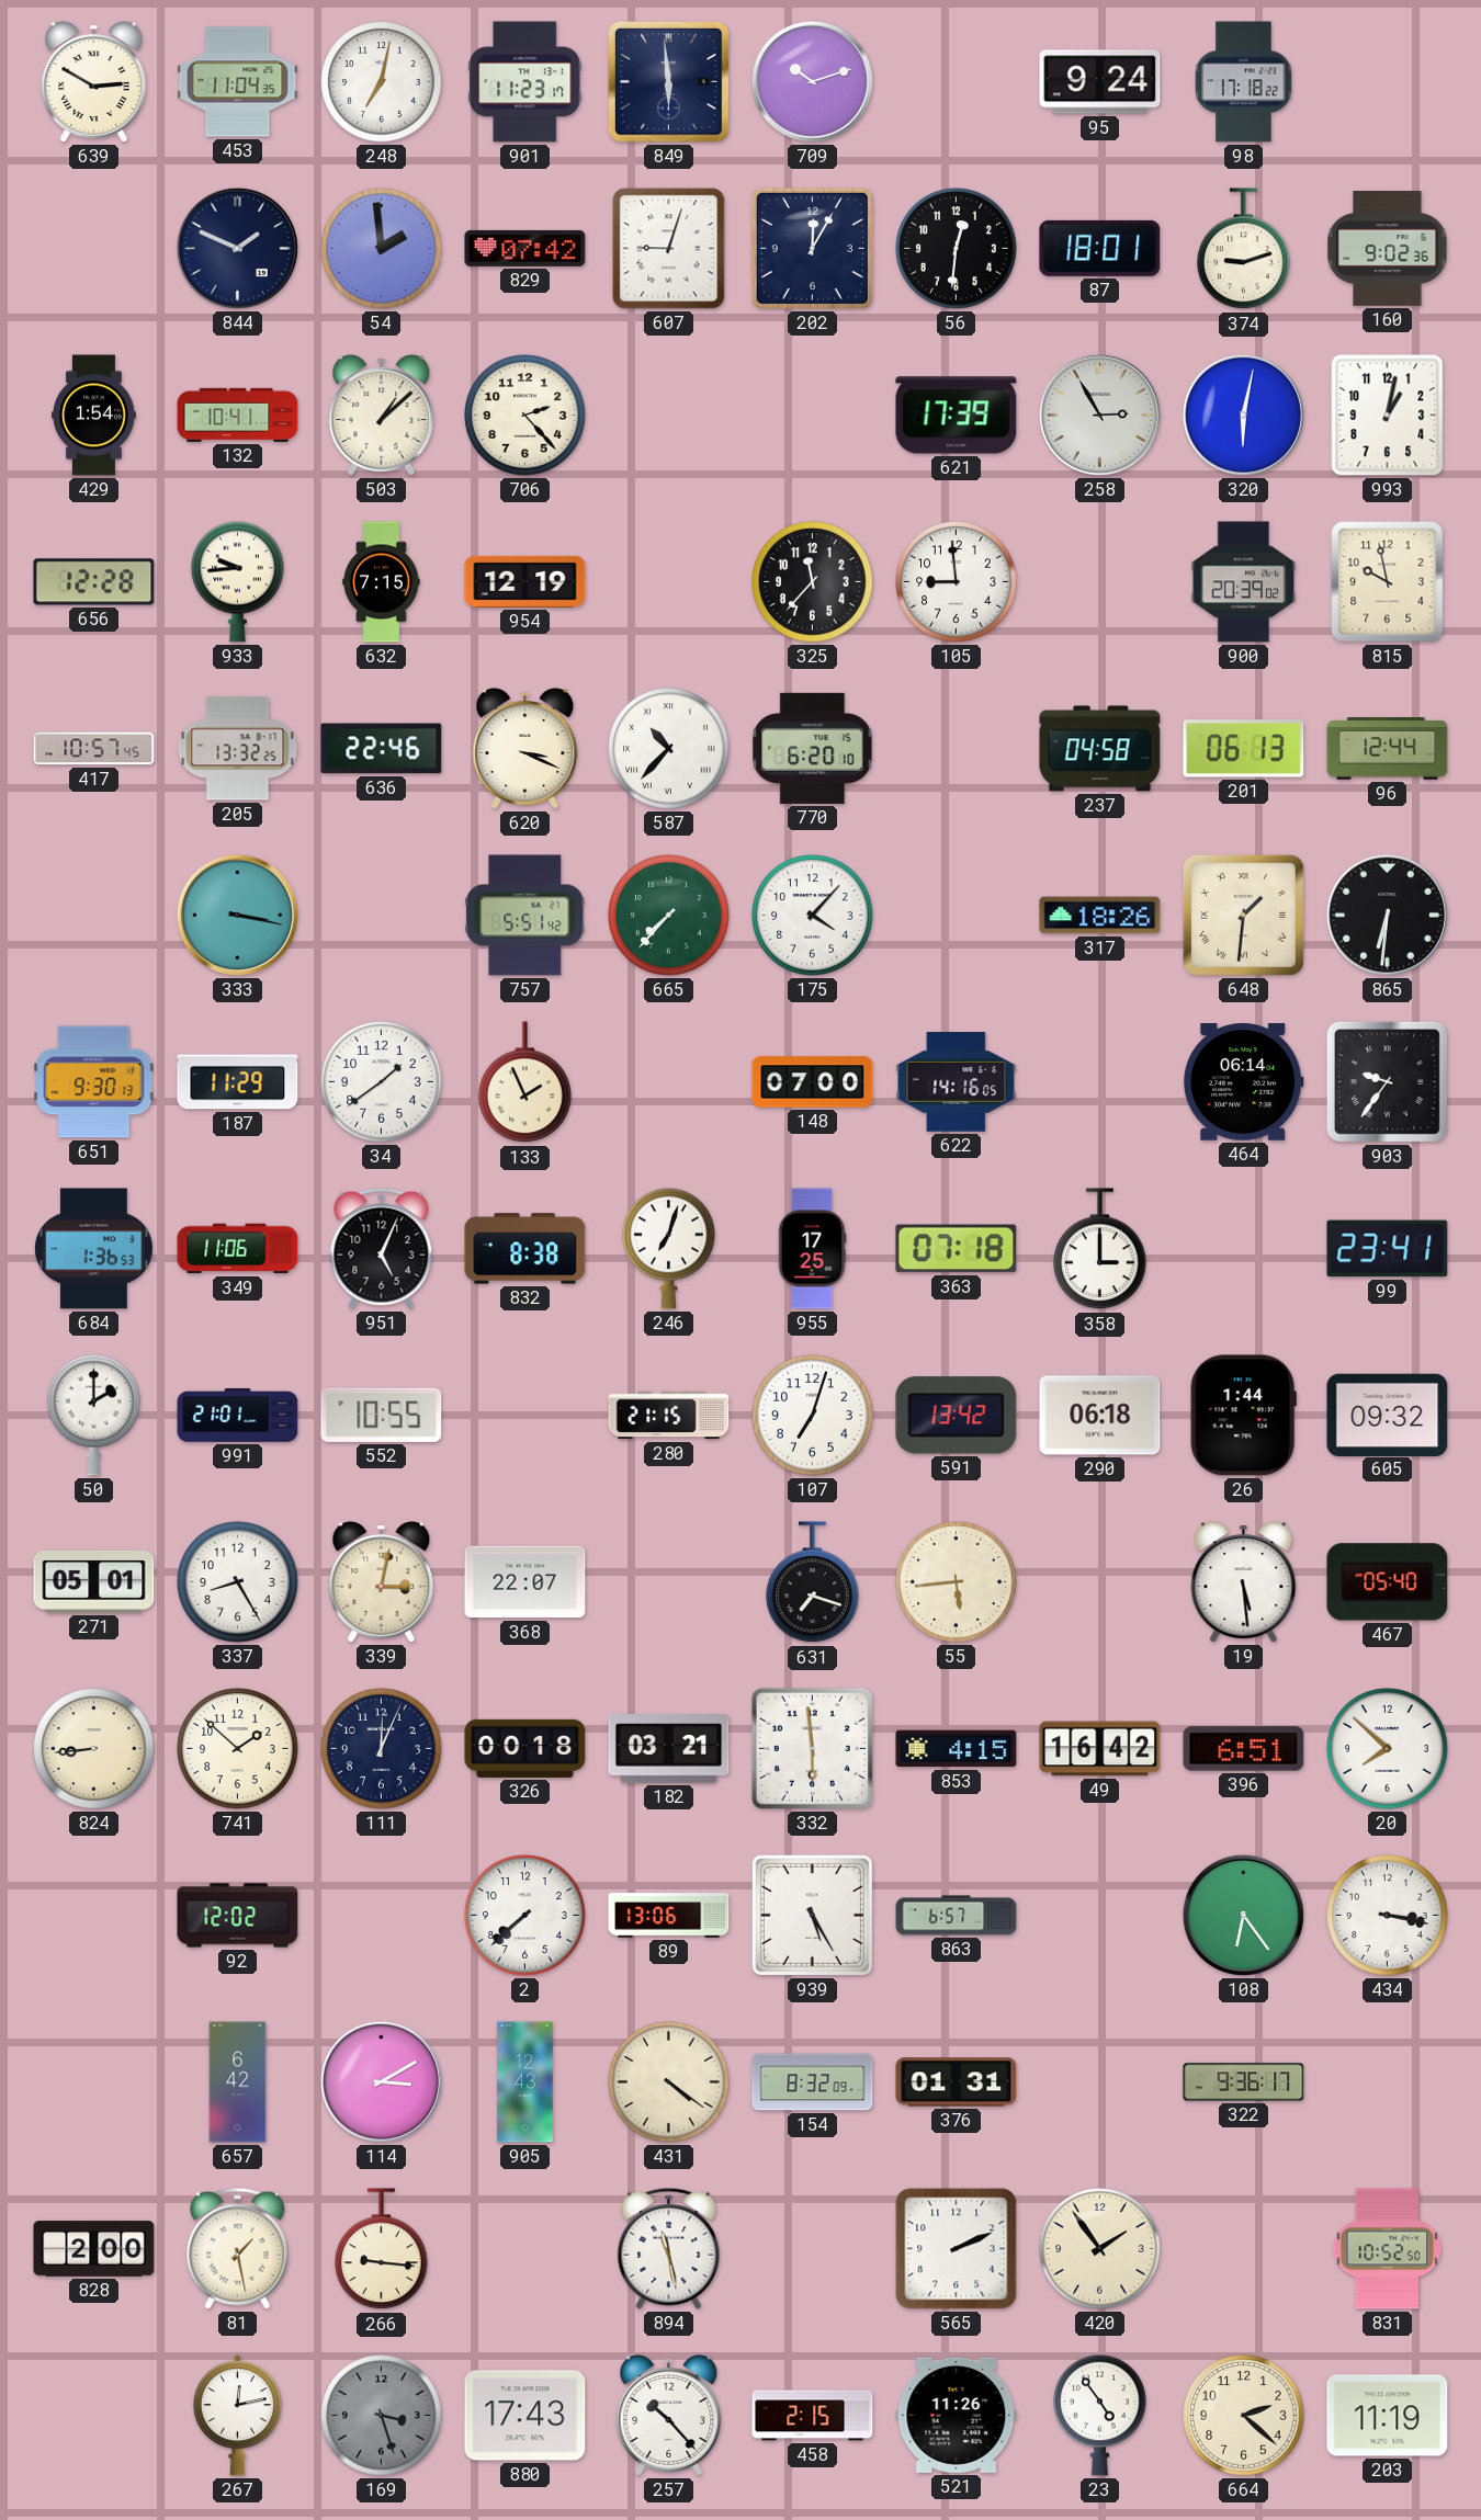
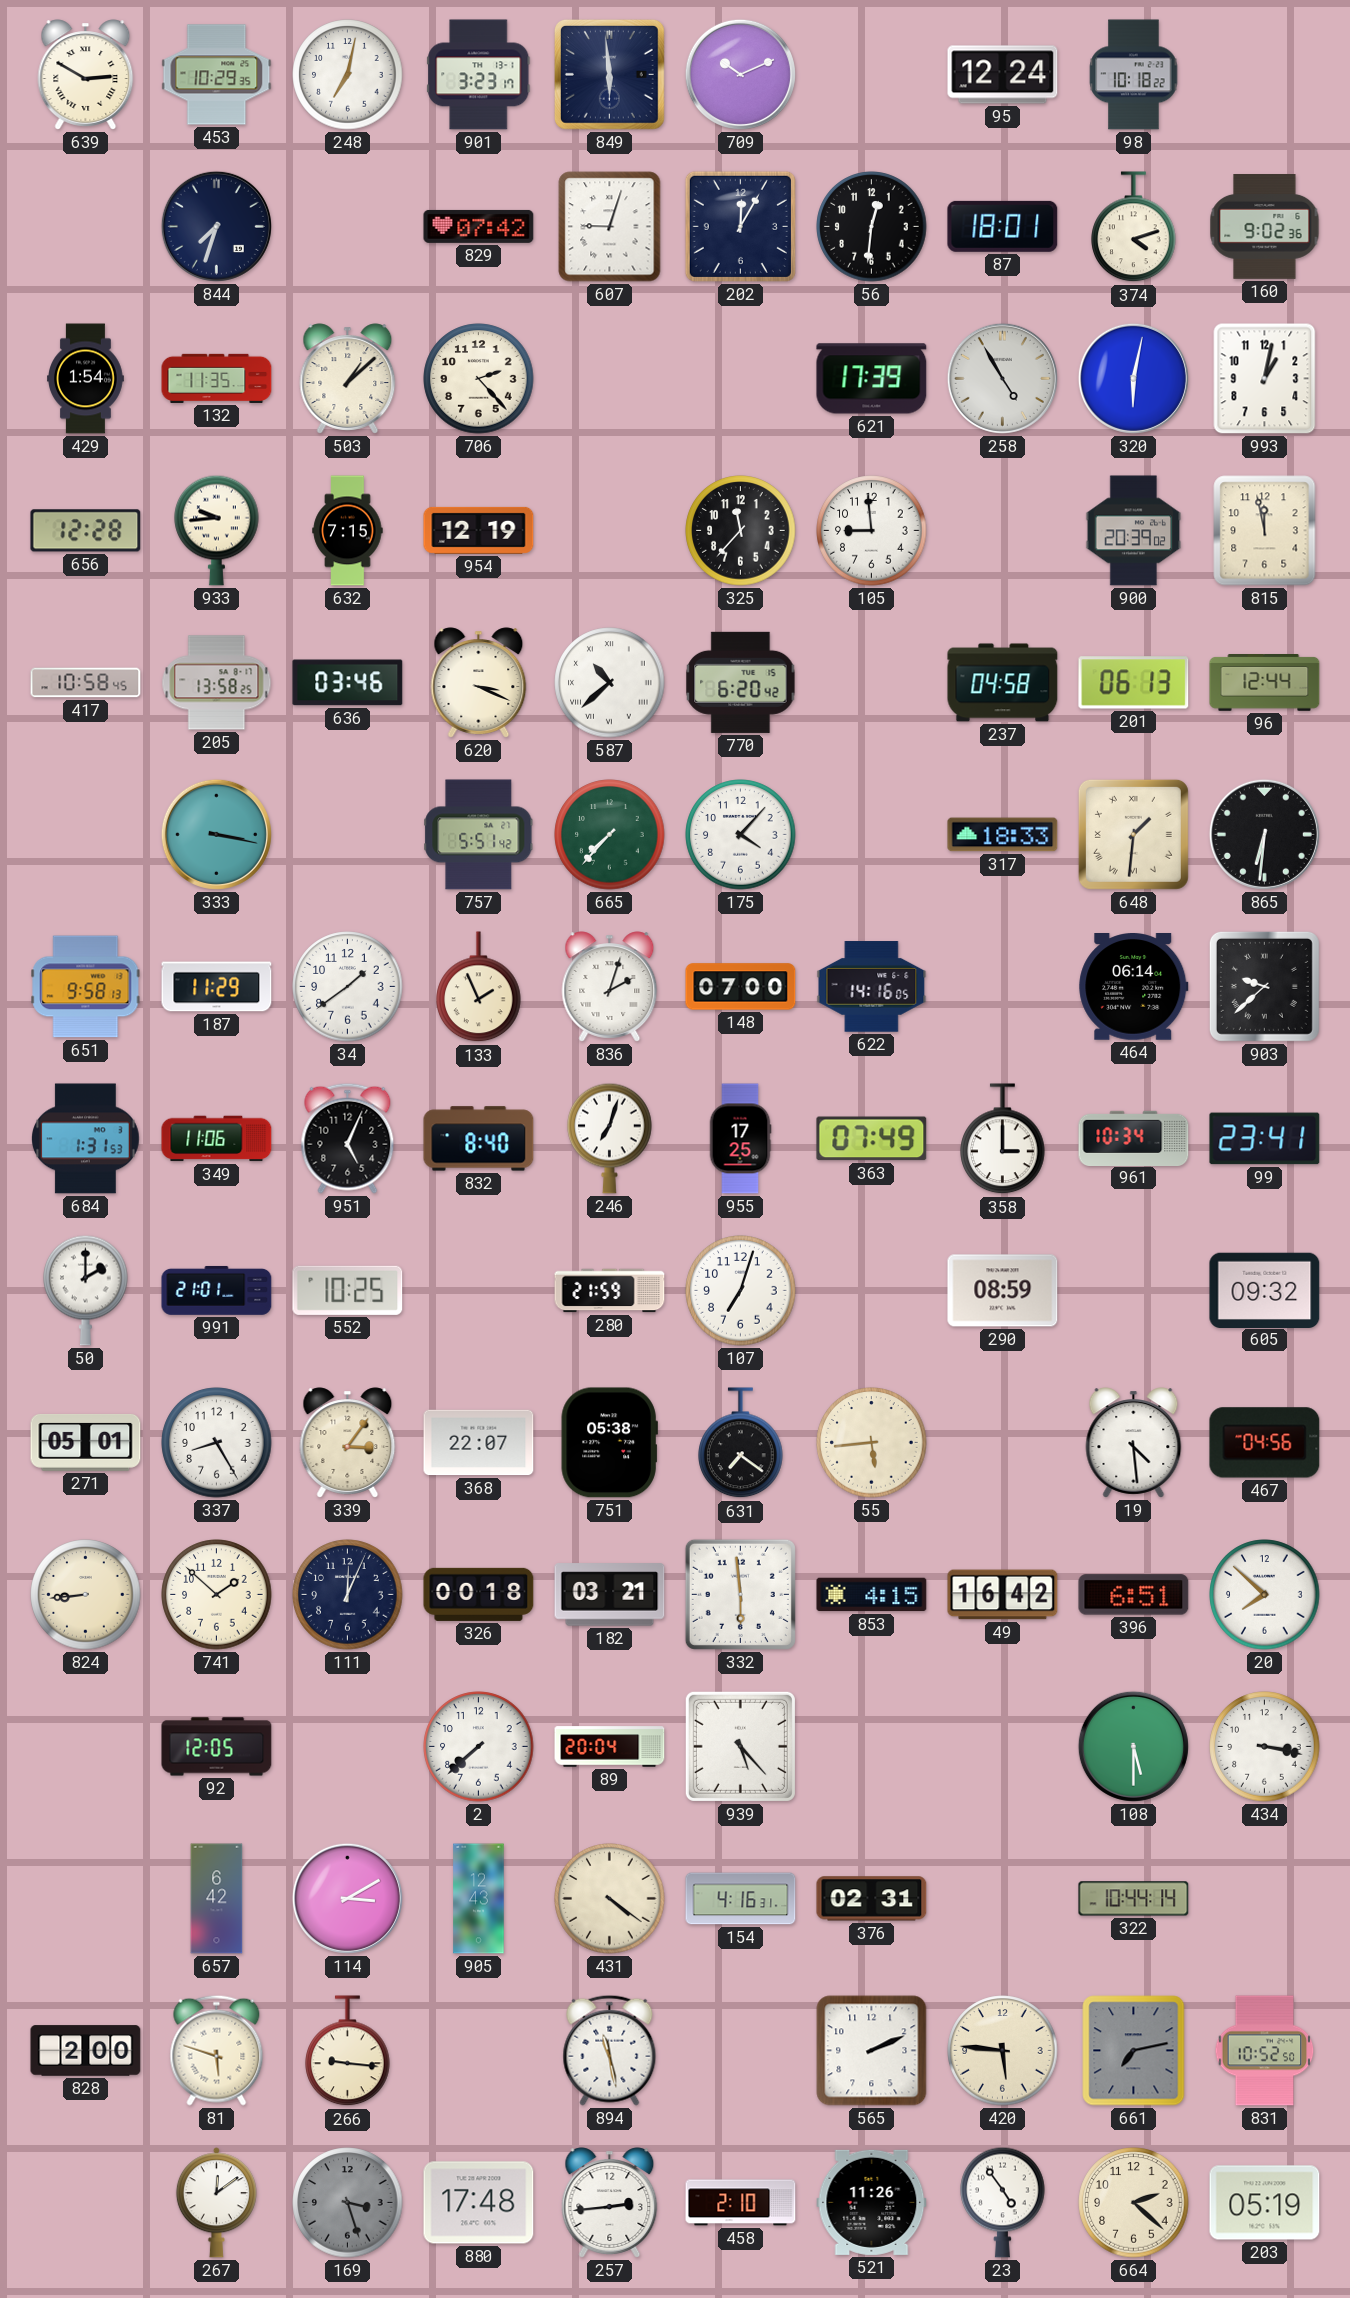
453: 11:04 -> 10:29
901: 11:23 -> 3:23
709: 10:12 -> 10:11
95: 9:24 -> 12:24
98: 17:18 -> 10:18
844: 1:49 -> 7:33
54: 1:59 -> none
374: 9:12 -> 4:12
132: 10:41 -> 11:35
258: 2:55 -> 4:55
815: 9:58 -> 11:58
417: 10:57 -> 10:58
205: 13:32 -> 13:58
636: 22:46 -> 03:46
587: 10:37 -> 10:38
770: 6:20:10 -> 6:20:42
317: 18:26 -> 18:33
651: 9:30 -> 9:58
836: none -> 2:03
903: 9:36 -> 9:38
684: 1:36 -> 1:31
832: 8:38 -> 8:40
363: 07:18 -> 07:49
961: none -> 10:34
552: 10:55 -> 10:25
280: 21:15 -> 21:59
591: 13:42 -> none
290: 06:18 -> 08:59
26: 1:44 -> none
339: 3:02 -> 3:06
751: none -> 05:38
631: 7:18 -> 7:21
19: 5:29 -> 4:29
467: 05:40 -> 04:56
92: 12:02 -> 12:05
89: 13:06 -> 20:04
939: 5:25 -> 5:23
863: 6:57 -> none
108: 6:24 -> 5:30
154: 8:32 -> 4:16
376: 01:31 -> 02:31
322: 9:36 -> 10:44
81: 1:28 -> 5:48
420: 1:54 -> 5:46
661: none -> 7:13
267: 12:13 -> 12:09
880: 17:43 -> 17:48
257: 10:23 -> 2:44
458: 2:15 -> 2:10
203: 11:19 -> 05:19
